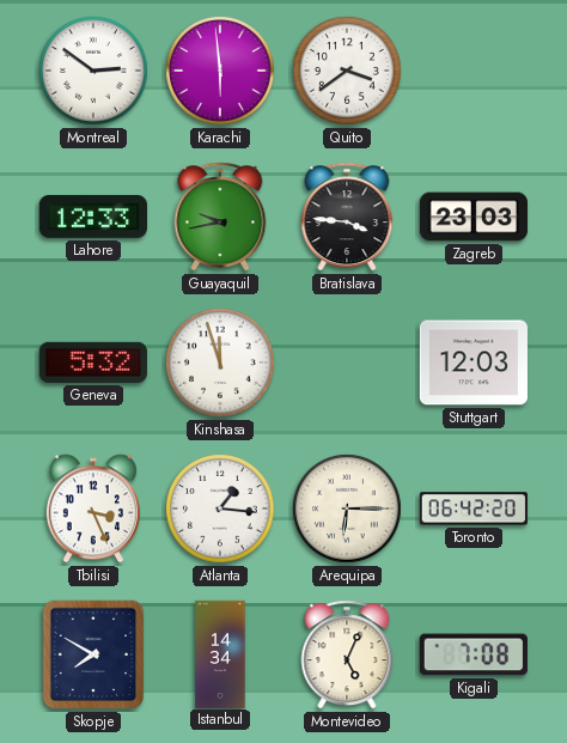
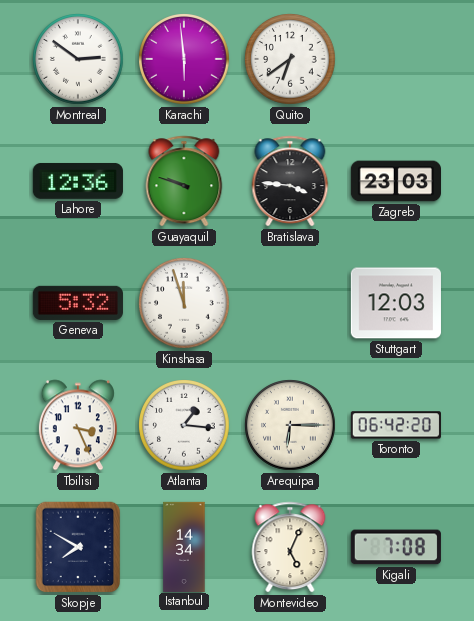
Quito: 3:39 -> 6:39
Lahore: 12:33 -> 12:36
Guayaquil: 9:43 -> 9:48
